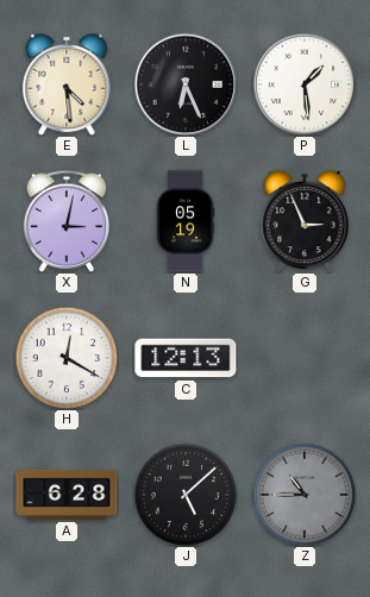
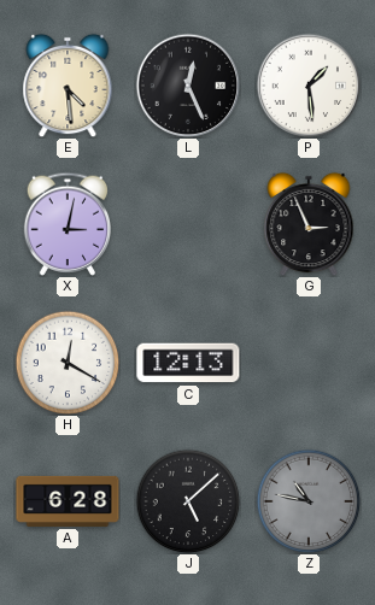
L: 6:26 -> 12:26
N: 05:19 -> none
Z: 10:45 -> 10:47
